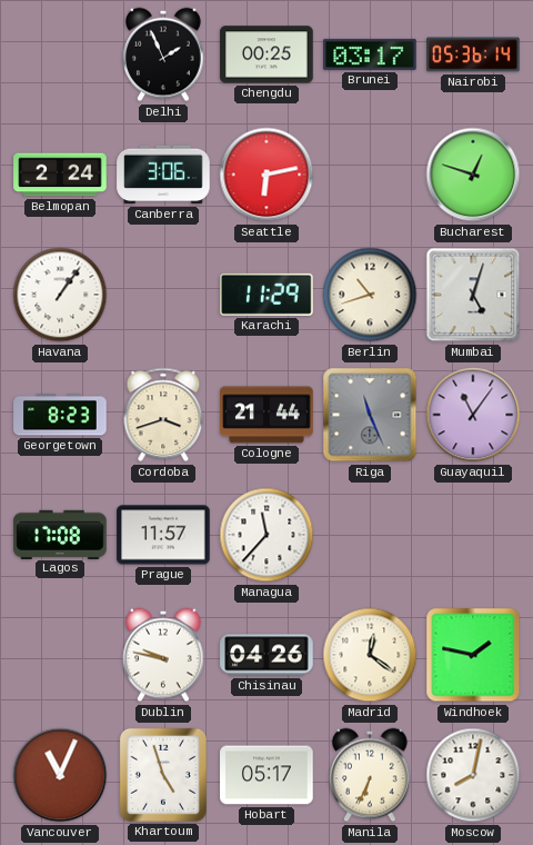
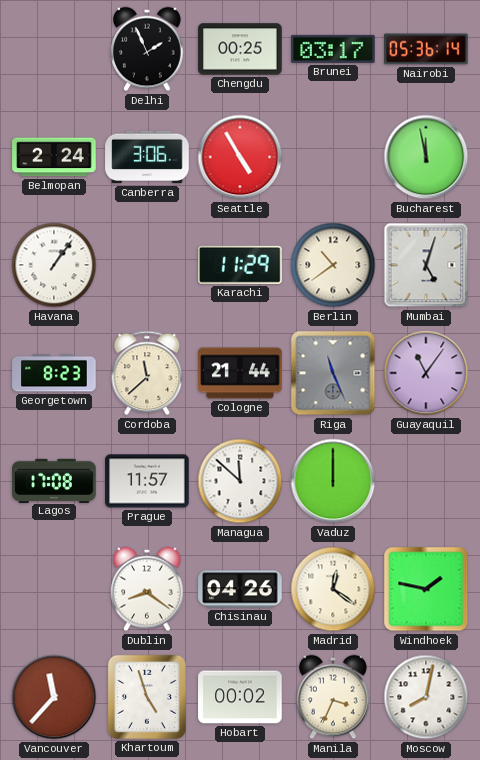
Seattle: 6:13 -> 4:55
Bucharest: 12:48 -> 11:58
Berlin: 10:42 -> 10:39
Cordoba: 3:42 -> 11:38
Managua: 11:37 -> 11:52
Vaduz: none -> 12:00
Dublin: 9:47 -> 8:21
Vancouver: 11:04 -> 11:37
Hobart: 05:17 -> 00:02
Manila: 6:34 -> 3:34
